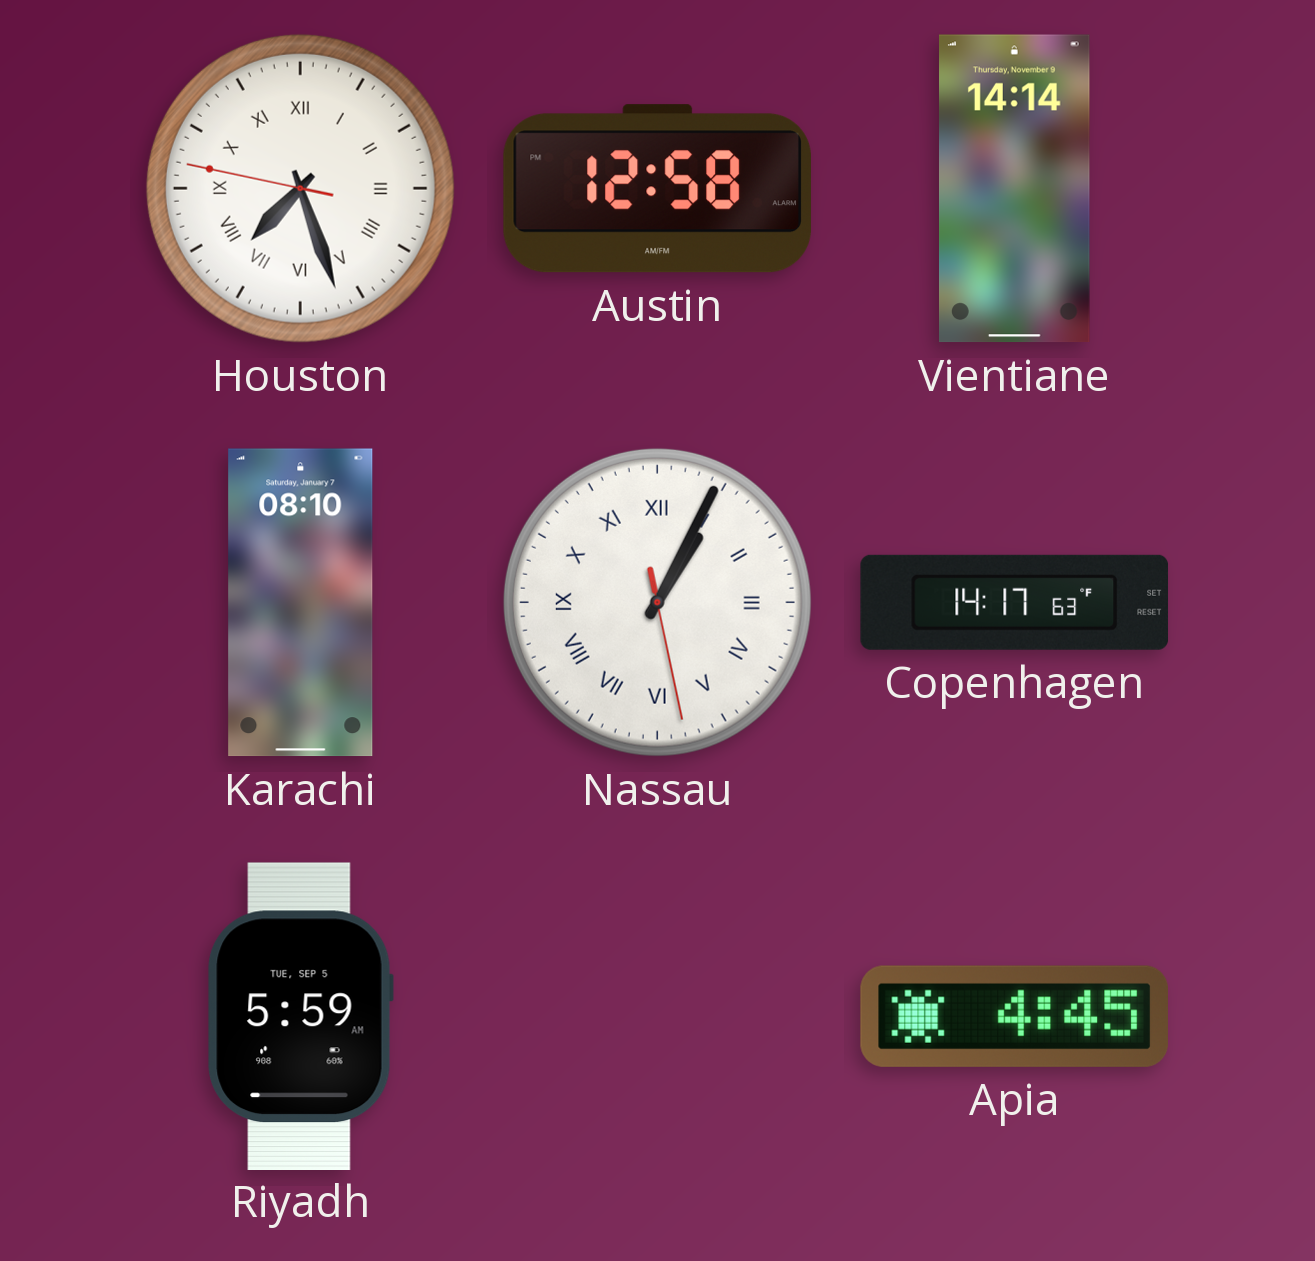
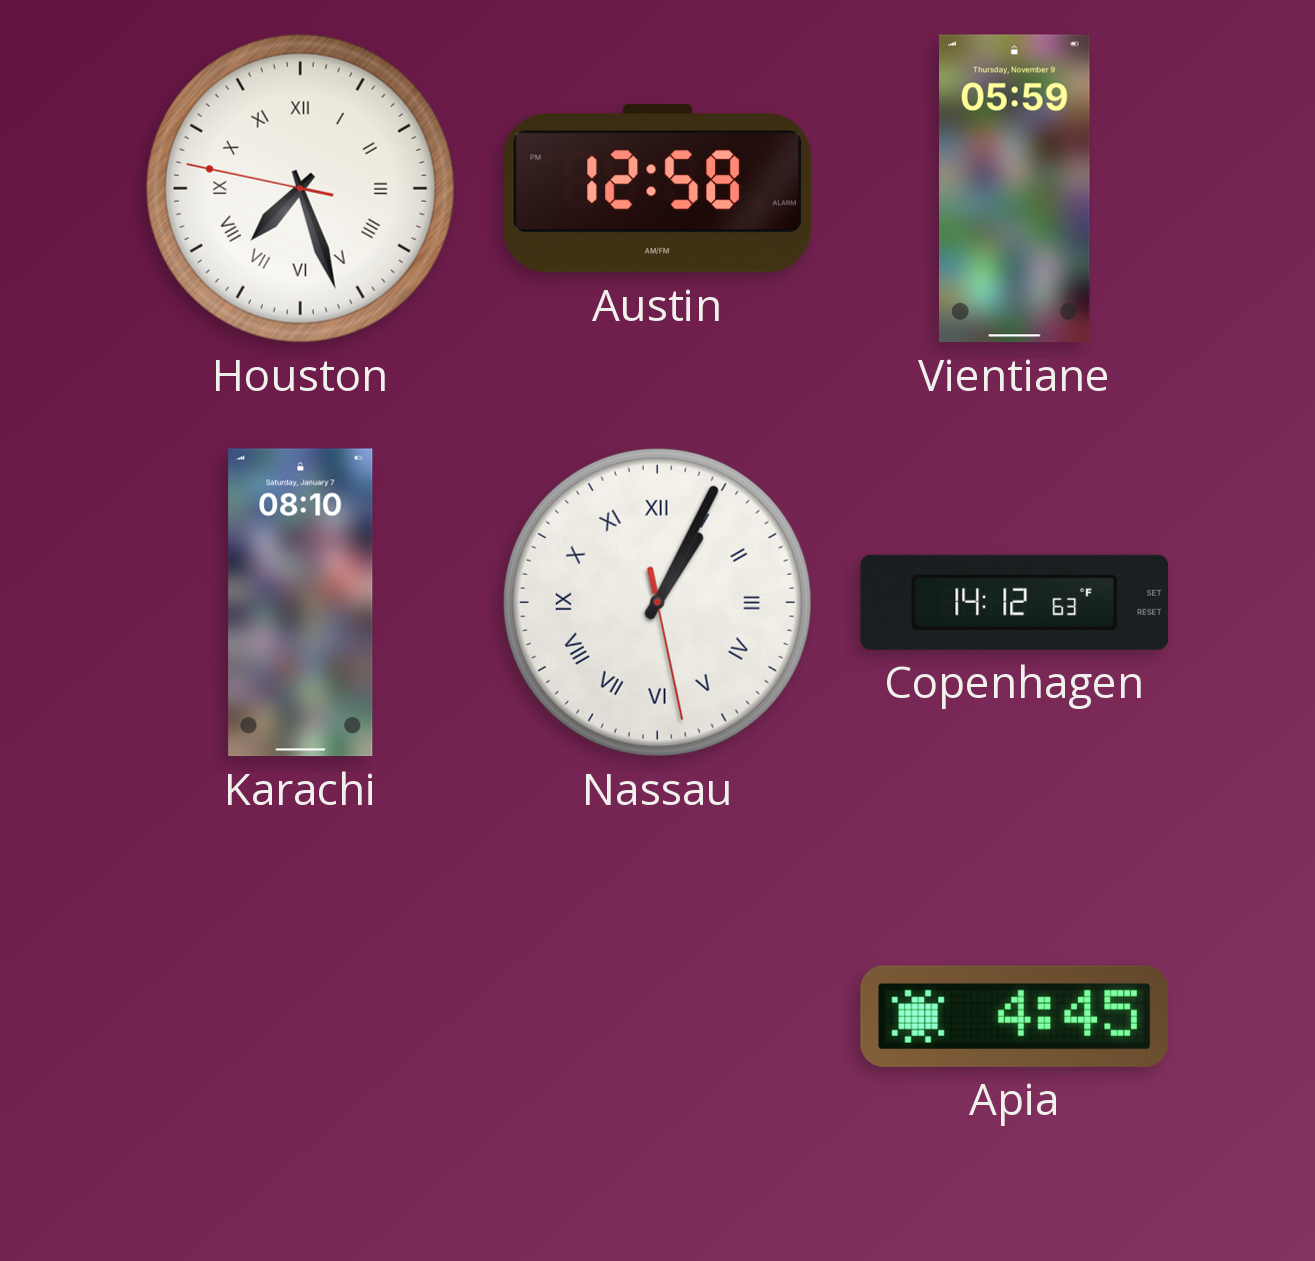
Vientiane: 14:14 -> 05:59
Copenhagen: 14:17 -> 14:12
Riyadh: 5:59 -> none
